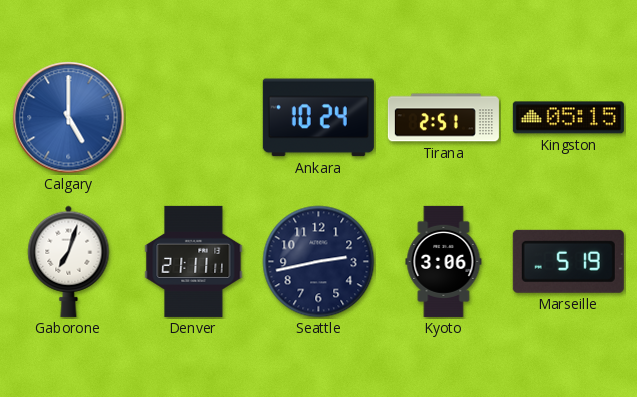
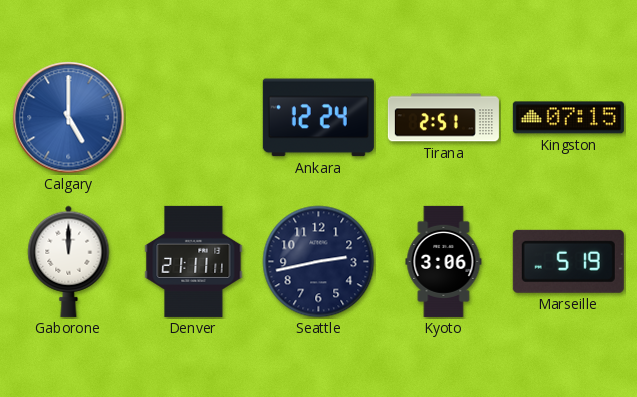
Ankara: 10:24 -> 12:24
Kingston: 05:15 -> 07:15
Gaborone: 7:03 -> 12:00
